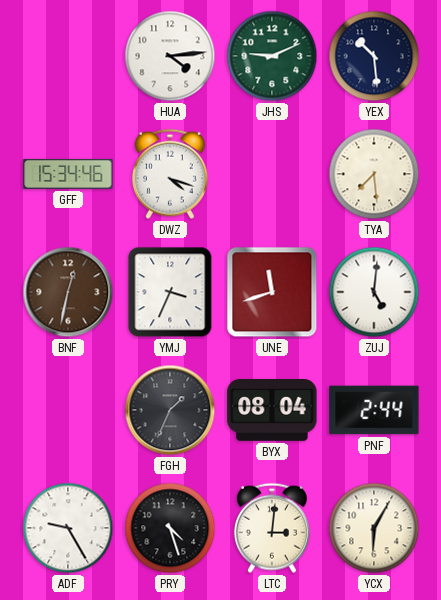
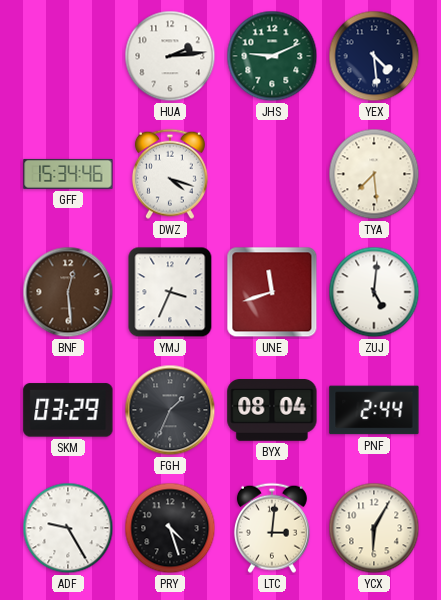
HUA: 4:14 -> 2:14
YEX: 10:29 -> 4:29
BNF: 12:32 -> 12:29
SKM: none -> 03:29
